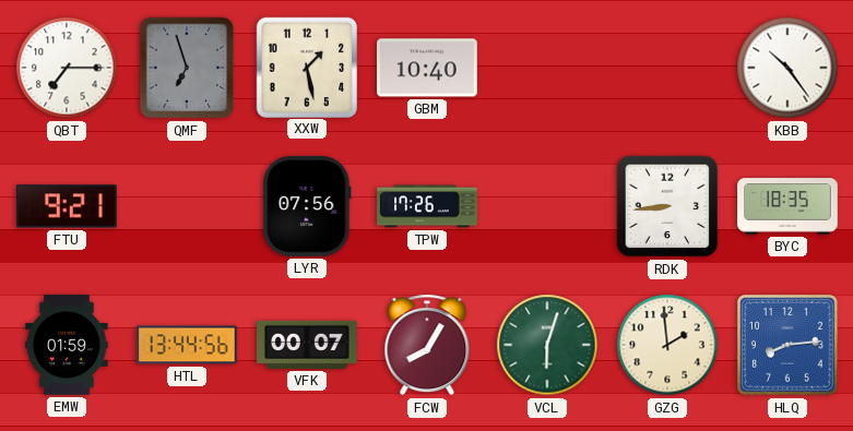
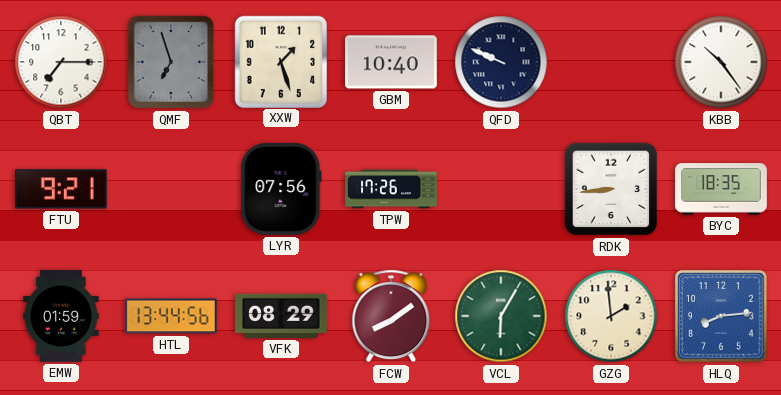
XXW: 1:28 -> 1:27
QFD: none -> 9:49
VFK: 00:07 -> 08:29
FCW: 8:05 -> 8:09
VCL: 6:03 -> 6:05
